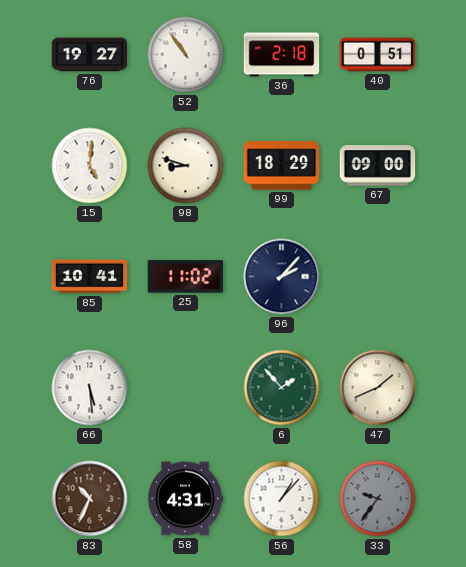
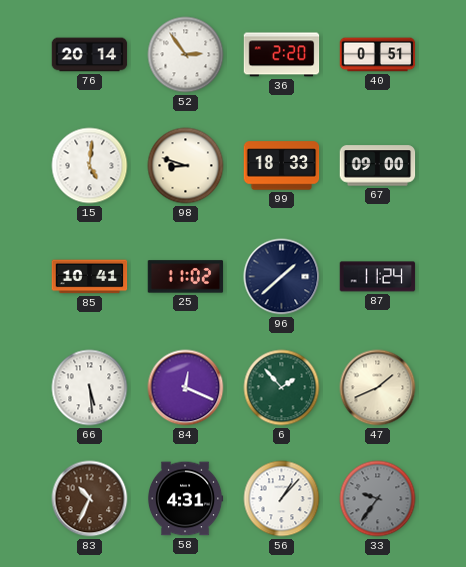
76: 19:27 -> 20:14
52: 10:54 -> 2:54
36: 2:18 -> 2:20
99: 18:29 -> 18:33
96: 2:07 -> 1:38
87: none -> 11:24
84: none -> 12:19
